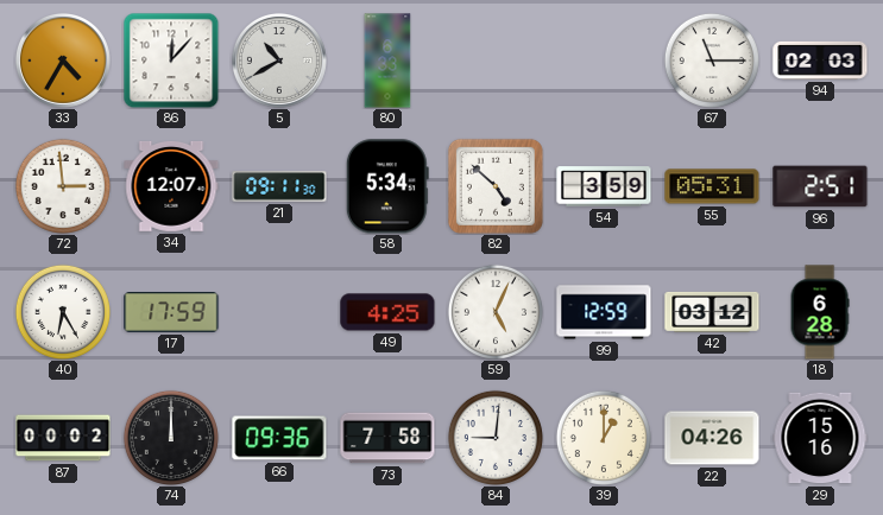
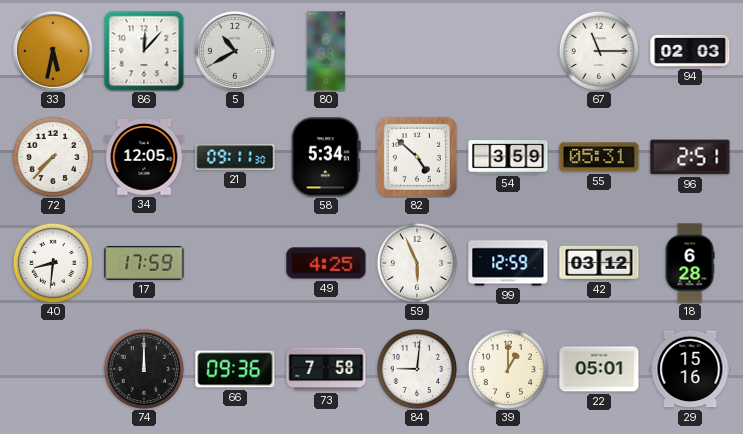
33: 4:35 -> 5:32
72: 2:59 -> 7:37
34: 12:07 -> 12:05
40: 6:25 -> 8:31
59: 5:04 -> 5:56
87: 00:02 -> none
22: 04:26 -> 05:01
